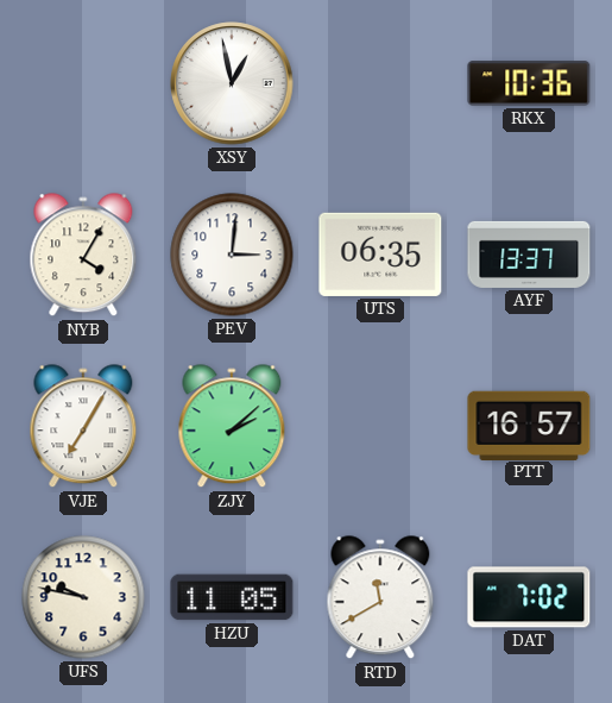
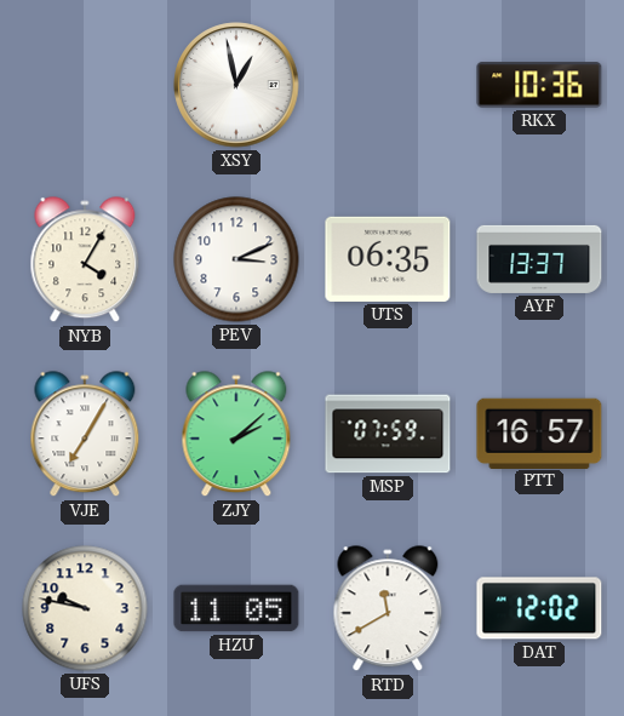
PEV: 3:01 -> 3:11
MSP: none -> 07:59
DAT: 7:02 -> 12:02
